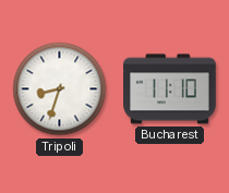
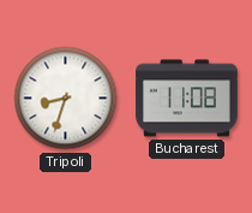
Bucharest: 11:10 -> 11:08
